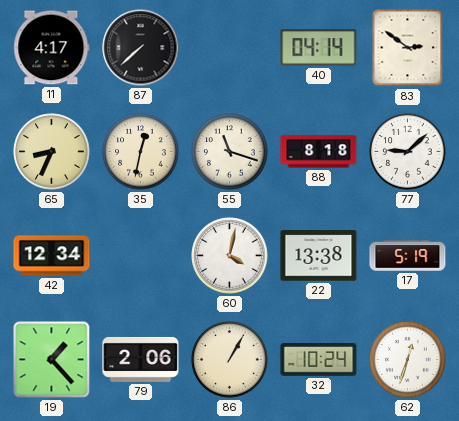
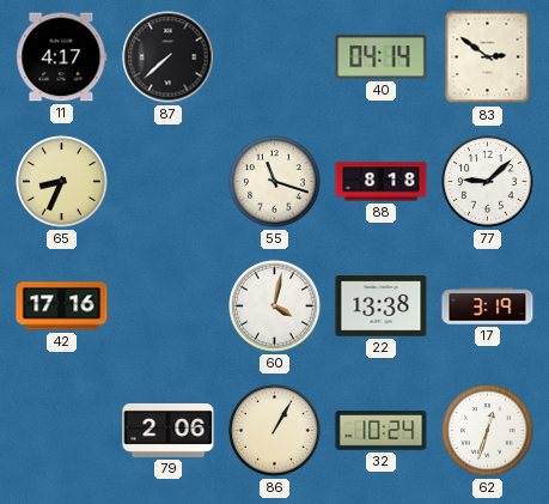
35: 12:32 -> none
42: 12:34 -> 17:16
17: 5:19 -> 3:19
19: 1:23 -> none
